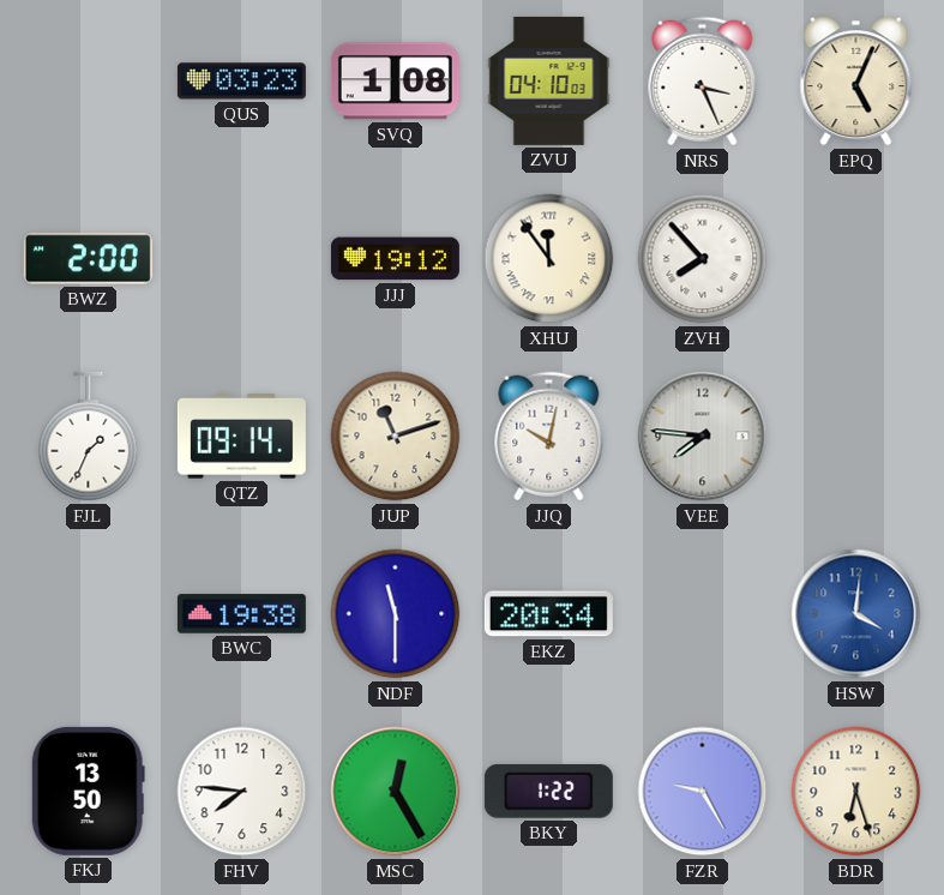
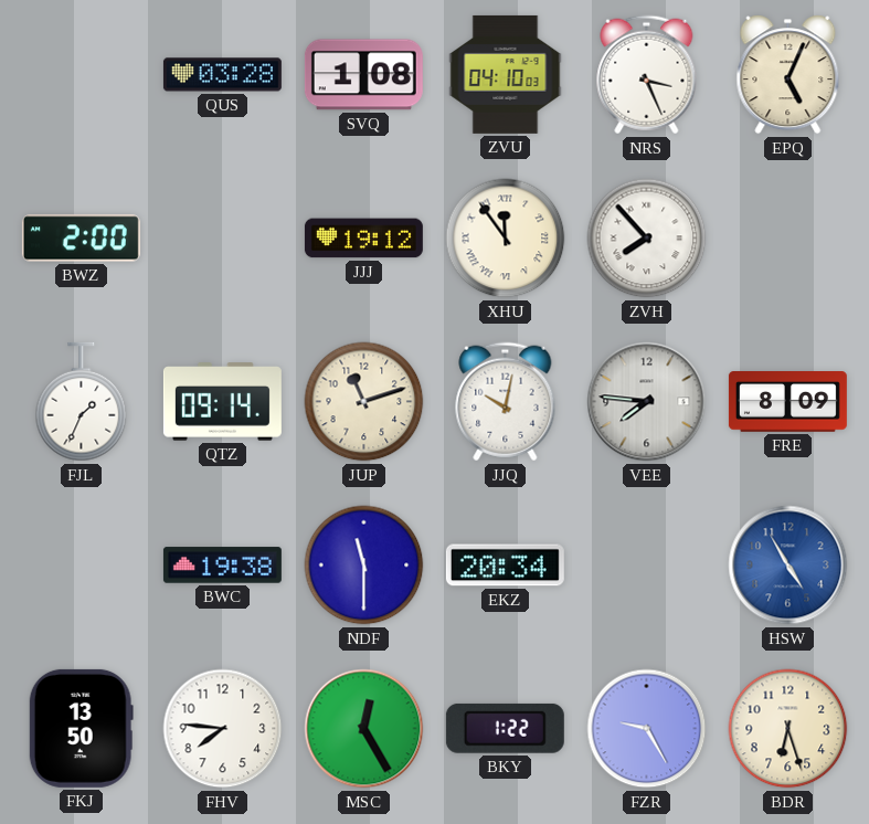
QUS: 03:23 -> 03:28
FRE: none -> 8:09
HSW: 4:01 -> 4:55
